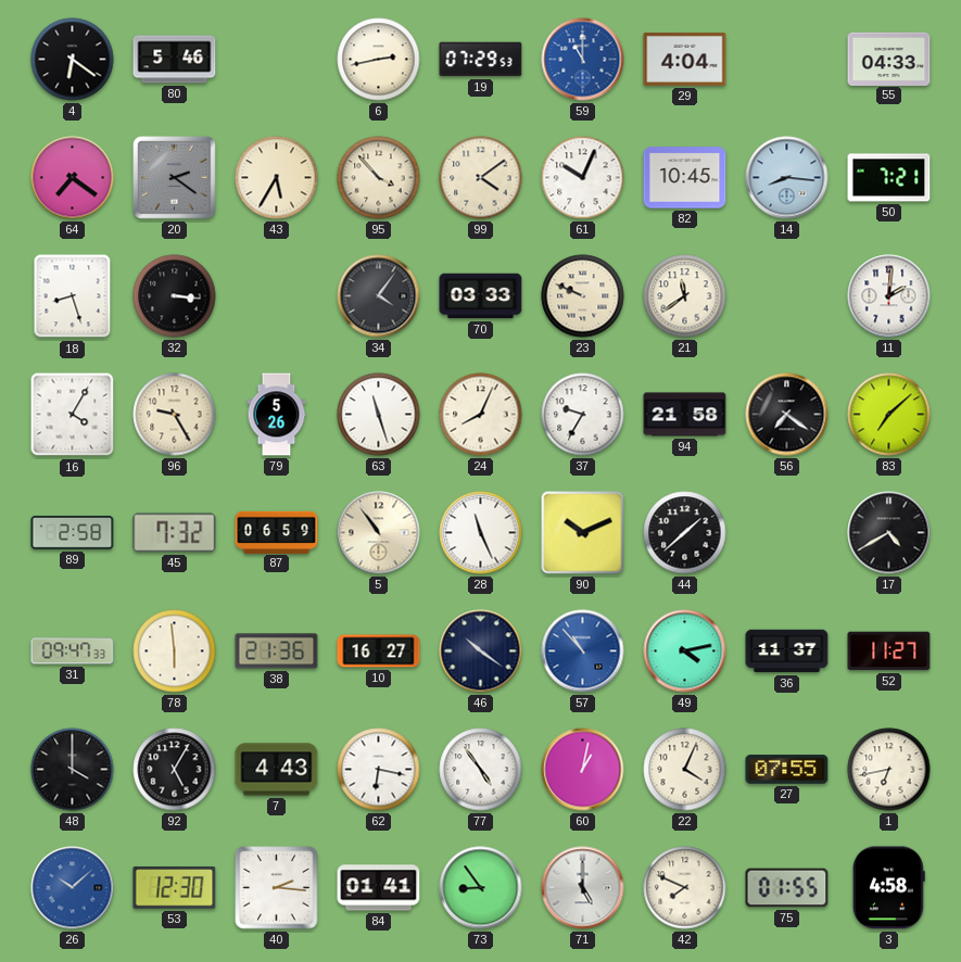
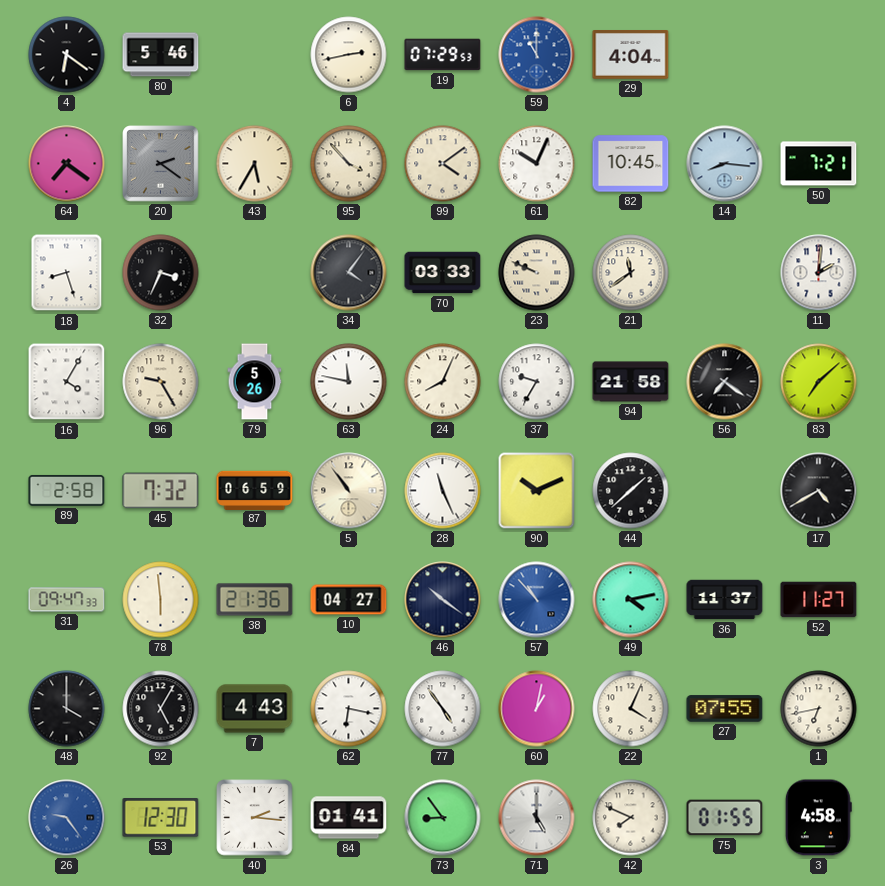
55: 04:33 -> none
32: 3:16 -> 3:34
63: 11:27 -> 11:47
10: 16:27 -> 04:27
26: 10:08 -> 9:24
